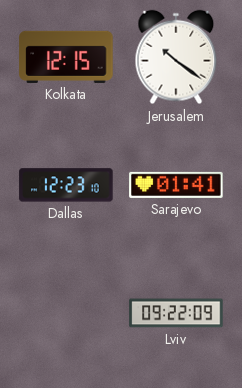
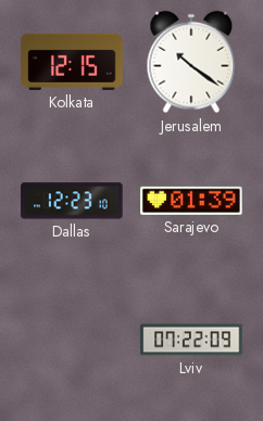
Sarajevo: 01:41 -> 01:39
Lviv: 09:22 -> 07:22
